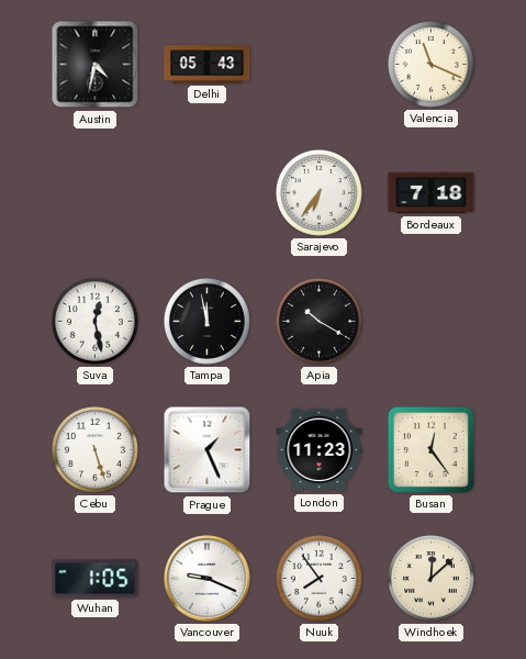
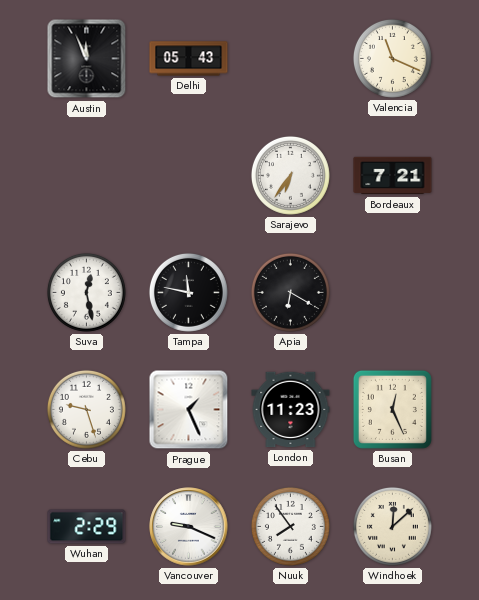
Austin: 4:32 -> 11:56
Bordeaux: 7:18 -> 7:21
Tampa: 11:58 -> 11:47
Apia: 10:20 -> 6:20
Cebu: 5:27 -> 9:27
Busan: 12:24 -> 12:26
Wuhan: 1:05 -> 2:29
